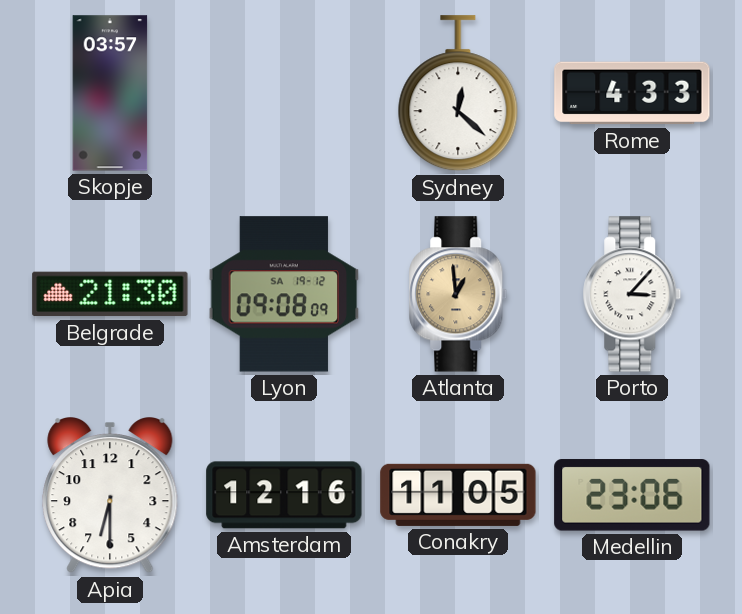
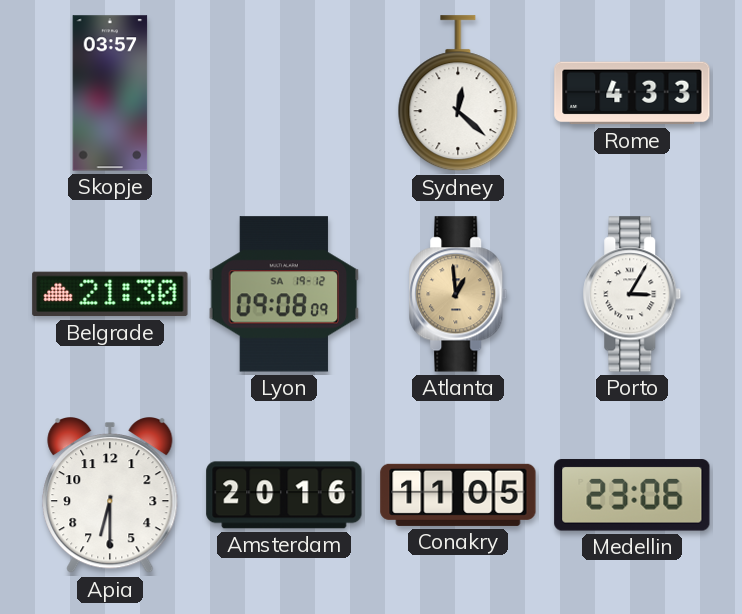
Porto: 3:07 -> 3:05
Amsterdam: 12:16 -> 20:16
